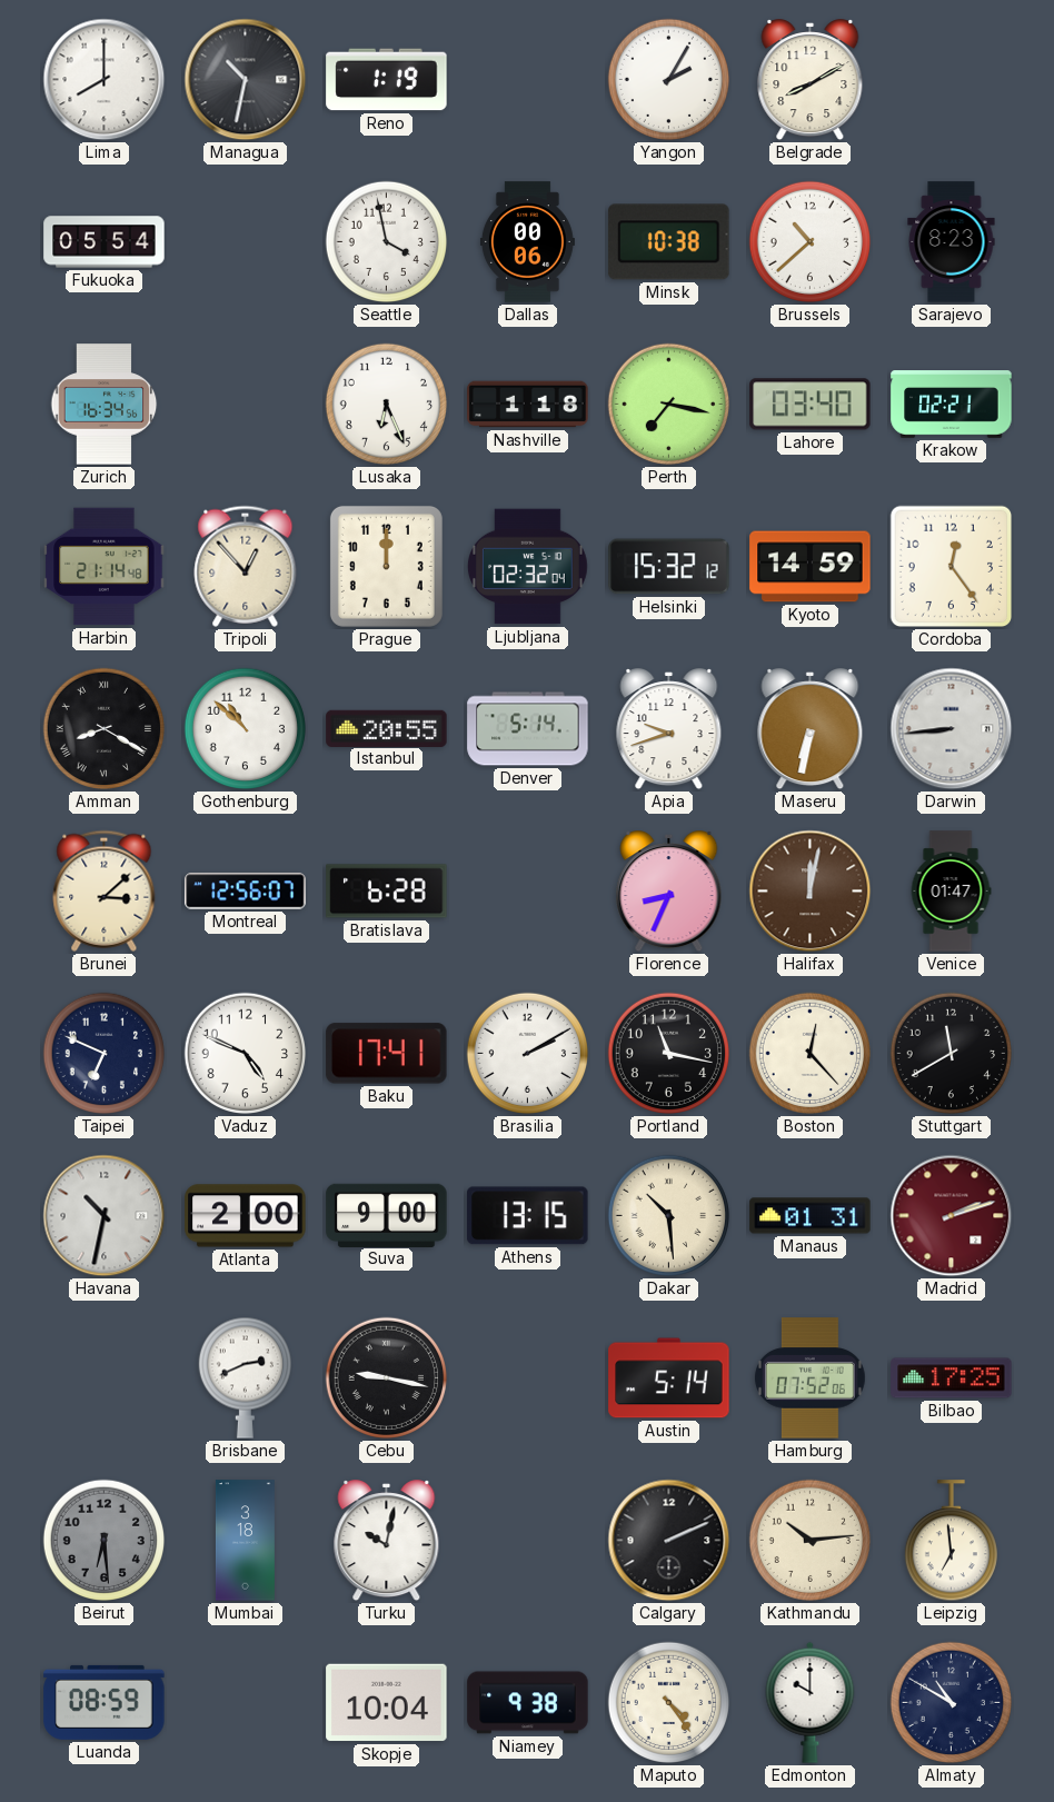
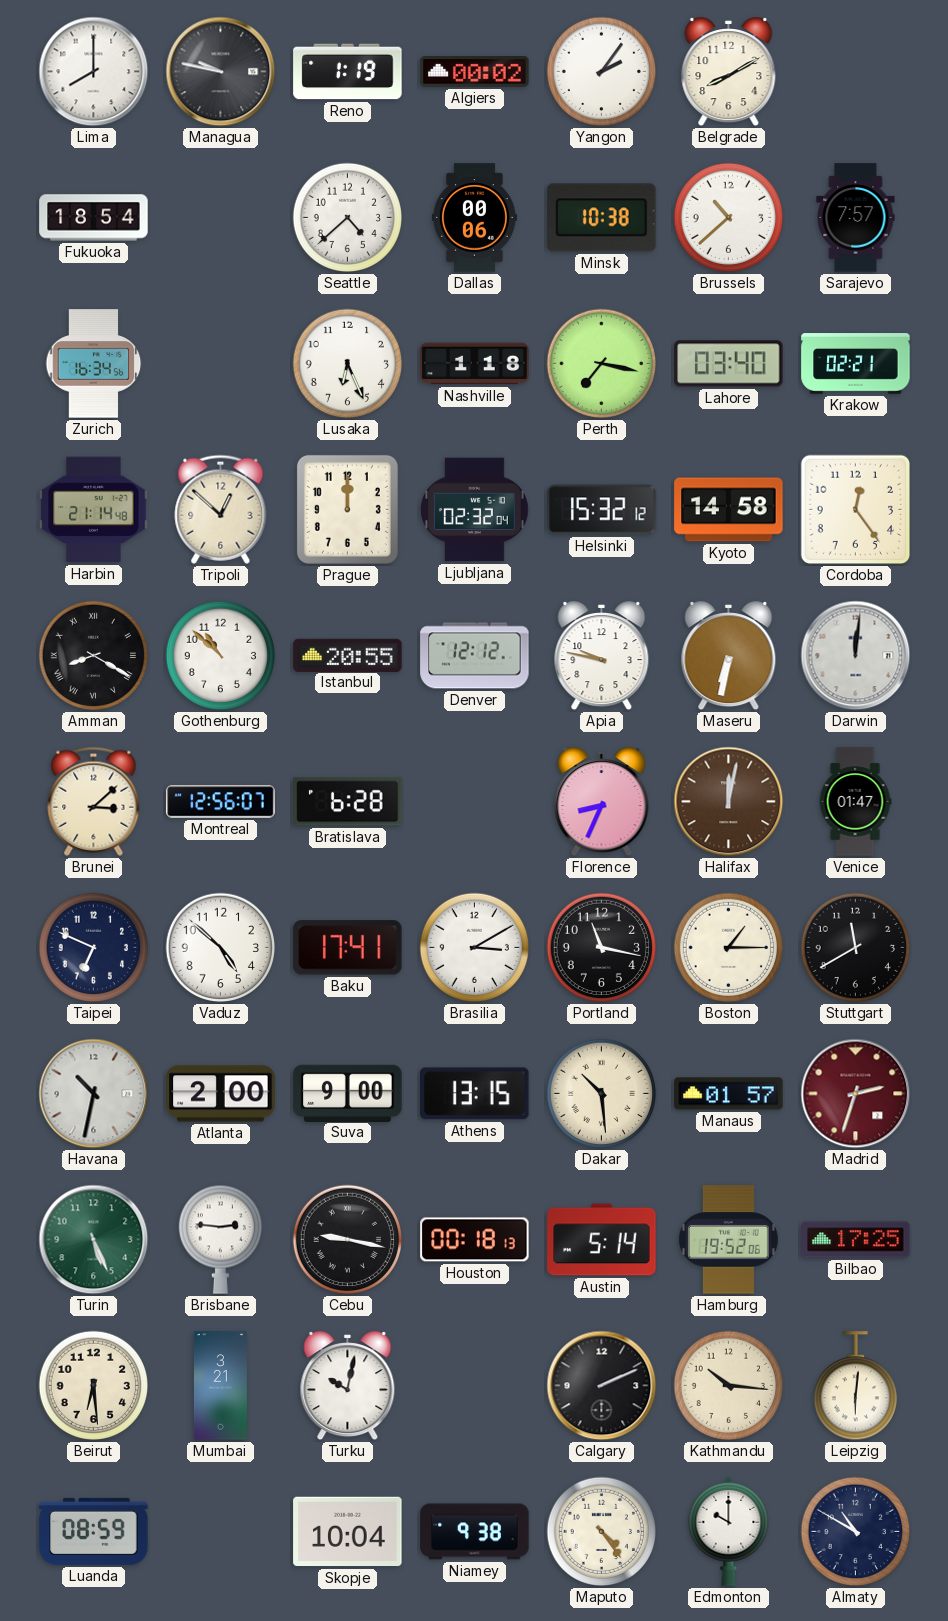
Managua: 10:32 -> 9:47
Algiers: none -> 00:02
Yangon: 2:05 -> 2:06
Fukuoka: 05:54 -> 18:54
Seattle: 3:58 -> 4:38
Sarajevo: 8:23 -> 7:57
Tripoli: 12:53 -> 12:52
Kyoto: 14:59 -> 14:58
Denver: 5:14 -> 12:12
Apia: 9:42 -> 9:47
Darwin: 8:44 -> 12:01
Vaduz: 4:49 -> 4:52
Brasilia: 2:10 -> 3:10
Boston: 12:23 -> 1:15
Manaus: 01:31 -> 01:57
Madrid: 2:12 -> 2:33
Turin: none -> 5:26
Brisbane: 2:41 -> 2:46
Houston: none -> 00:18
Hamburg: 07:52 -> 19:52
Beirut dial: grey -> cream
Mumbai: 3:18 -> 3:21
Kathmandu: 10:14 -> 10:16
Leipzig: 6:59 -> 6:01
